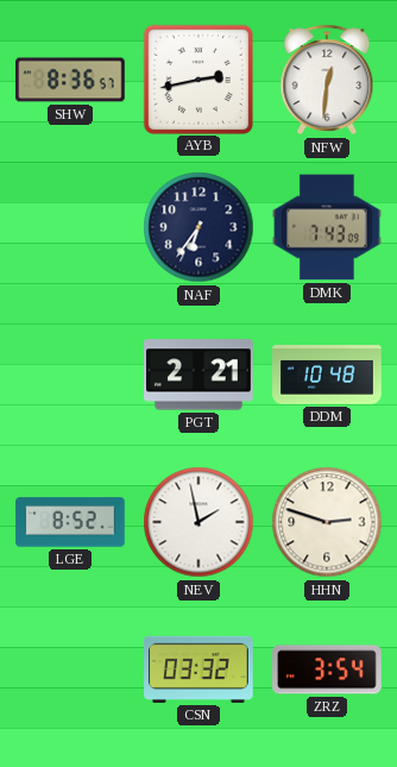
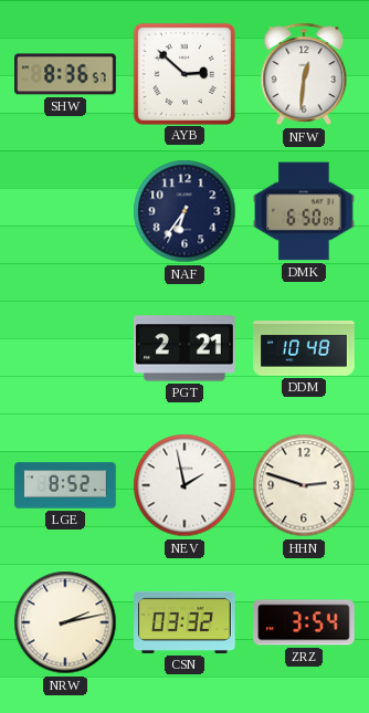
AYB: 2:43 -> 2:52
DMK: 7:43 -> 6:50
NRW: none -> 2:13
